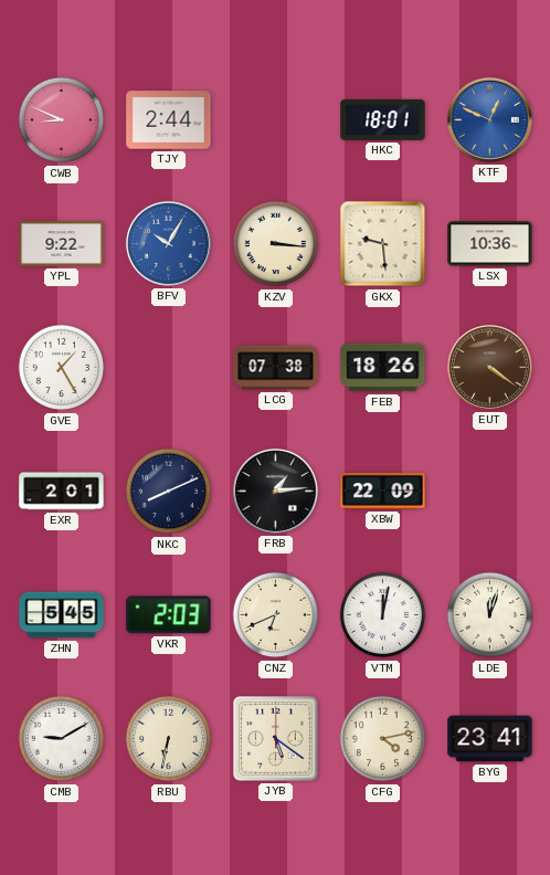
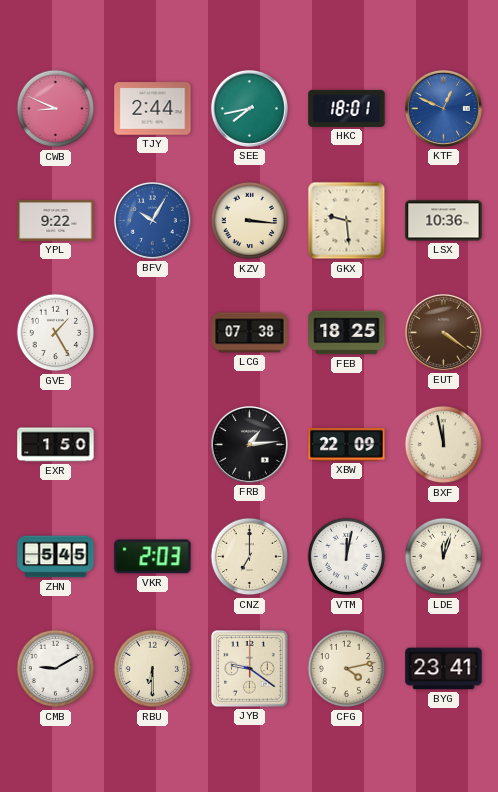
SEE: none -> 7:43
FEB: 18:26 -> 18:25
EXR: 2:01 -> 1:50
NKC: 8:11 -> none
BXF: none -> 11:58
CNZ: 6:41 -> 7:00
RBU: 6:32 -> 6:30
JYB: 5:21 -> 9:21
